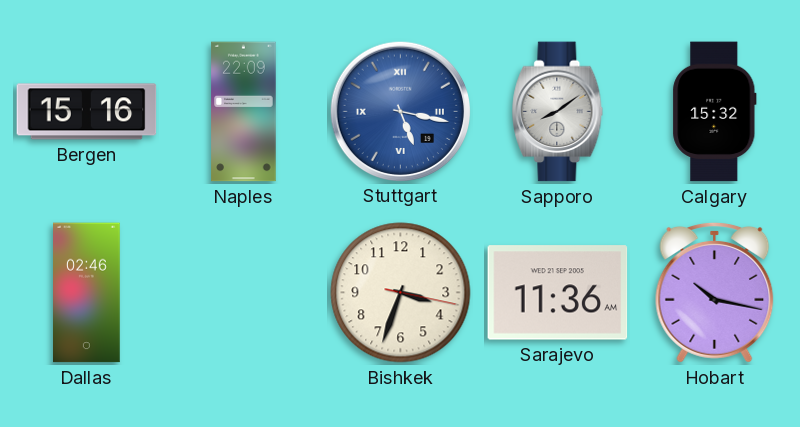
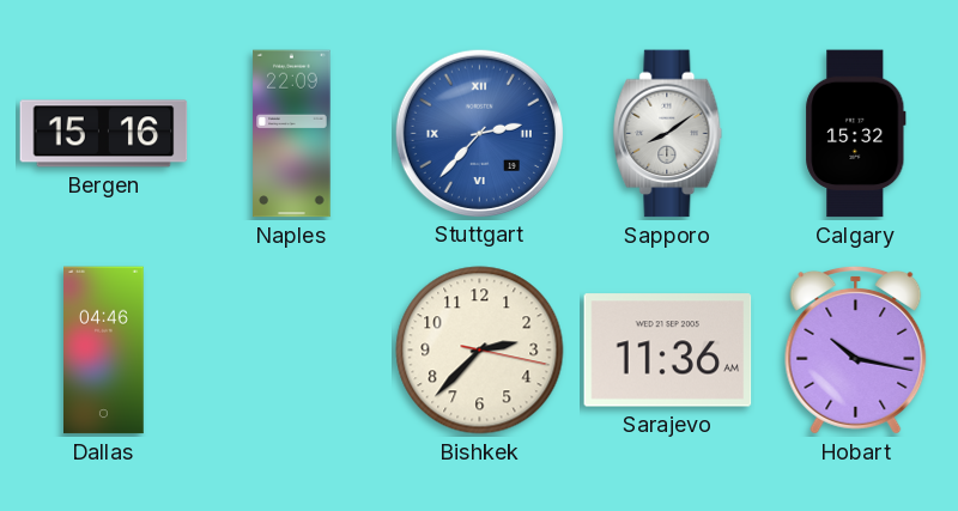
Stuttgart: 5:17 -> 2:37
Dallas: 02:46 -> 04:46
Bishkek: 3:33 -> 2:37
